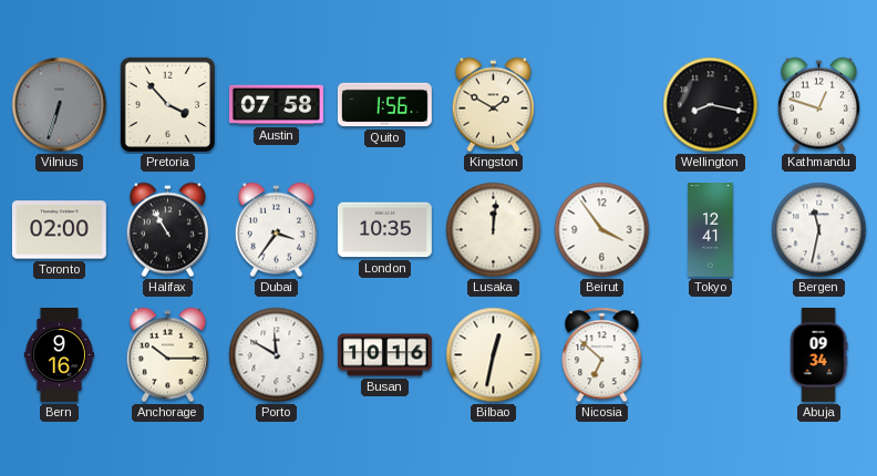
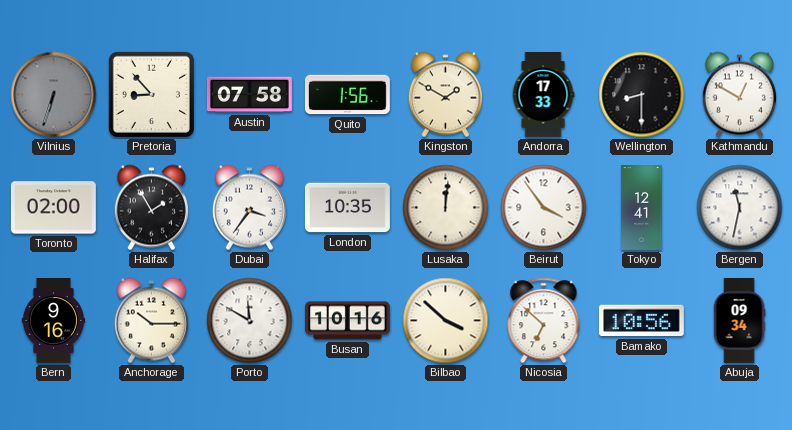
Pretoria: 3:53 -> 8:53
Andorra: none -> 17:33
Wellington: 8:17 -> 8:30
Kathmandu: 12:48 -> 12:50
Halifax: 10:55 -> 1:55
Bilbao: 12:32 -> 3:52
Bamako: none -> 10:56
